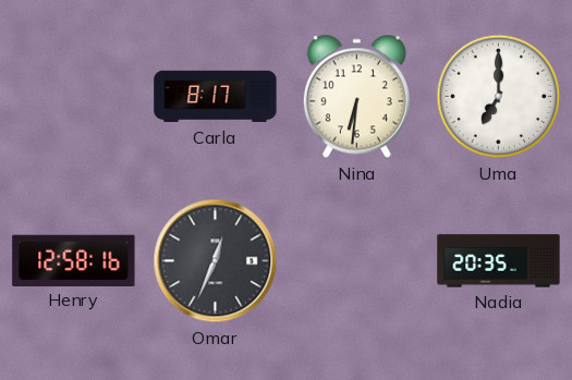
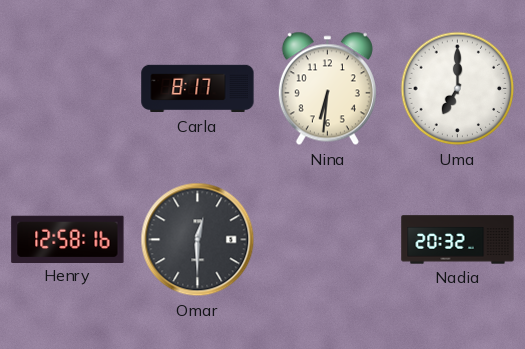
Omar: 12:34 -> 12:30
Nadia: 20:35 -> 20:32
